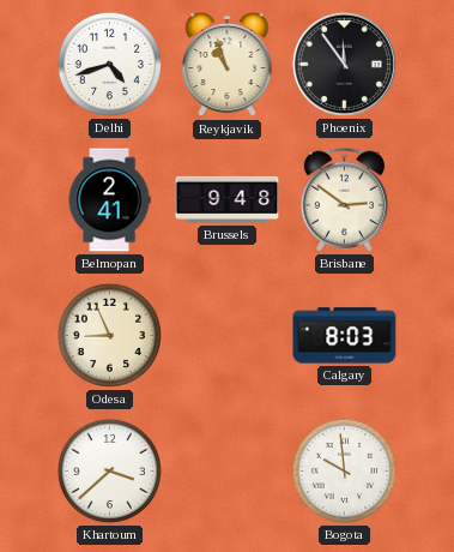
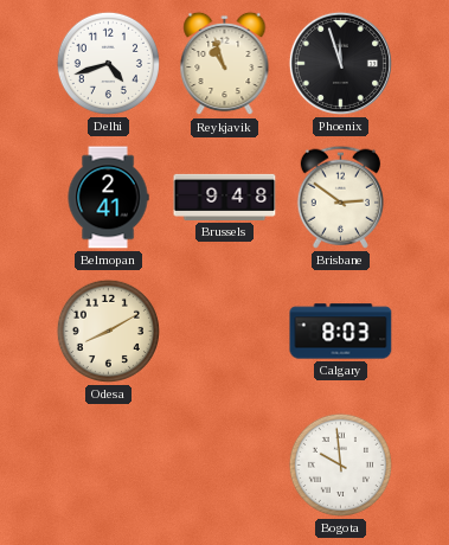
Phoenix: 11:54 -> 11:57
Odesa: 8:56 -> 8:10
Khartoum: 3:38 -> none
